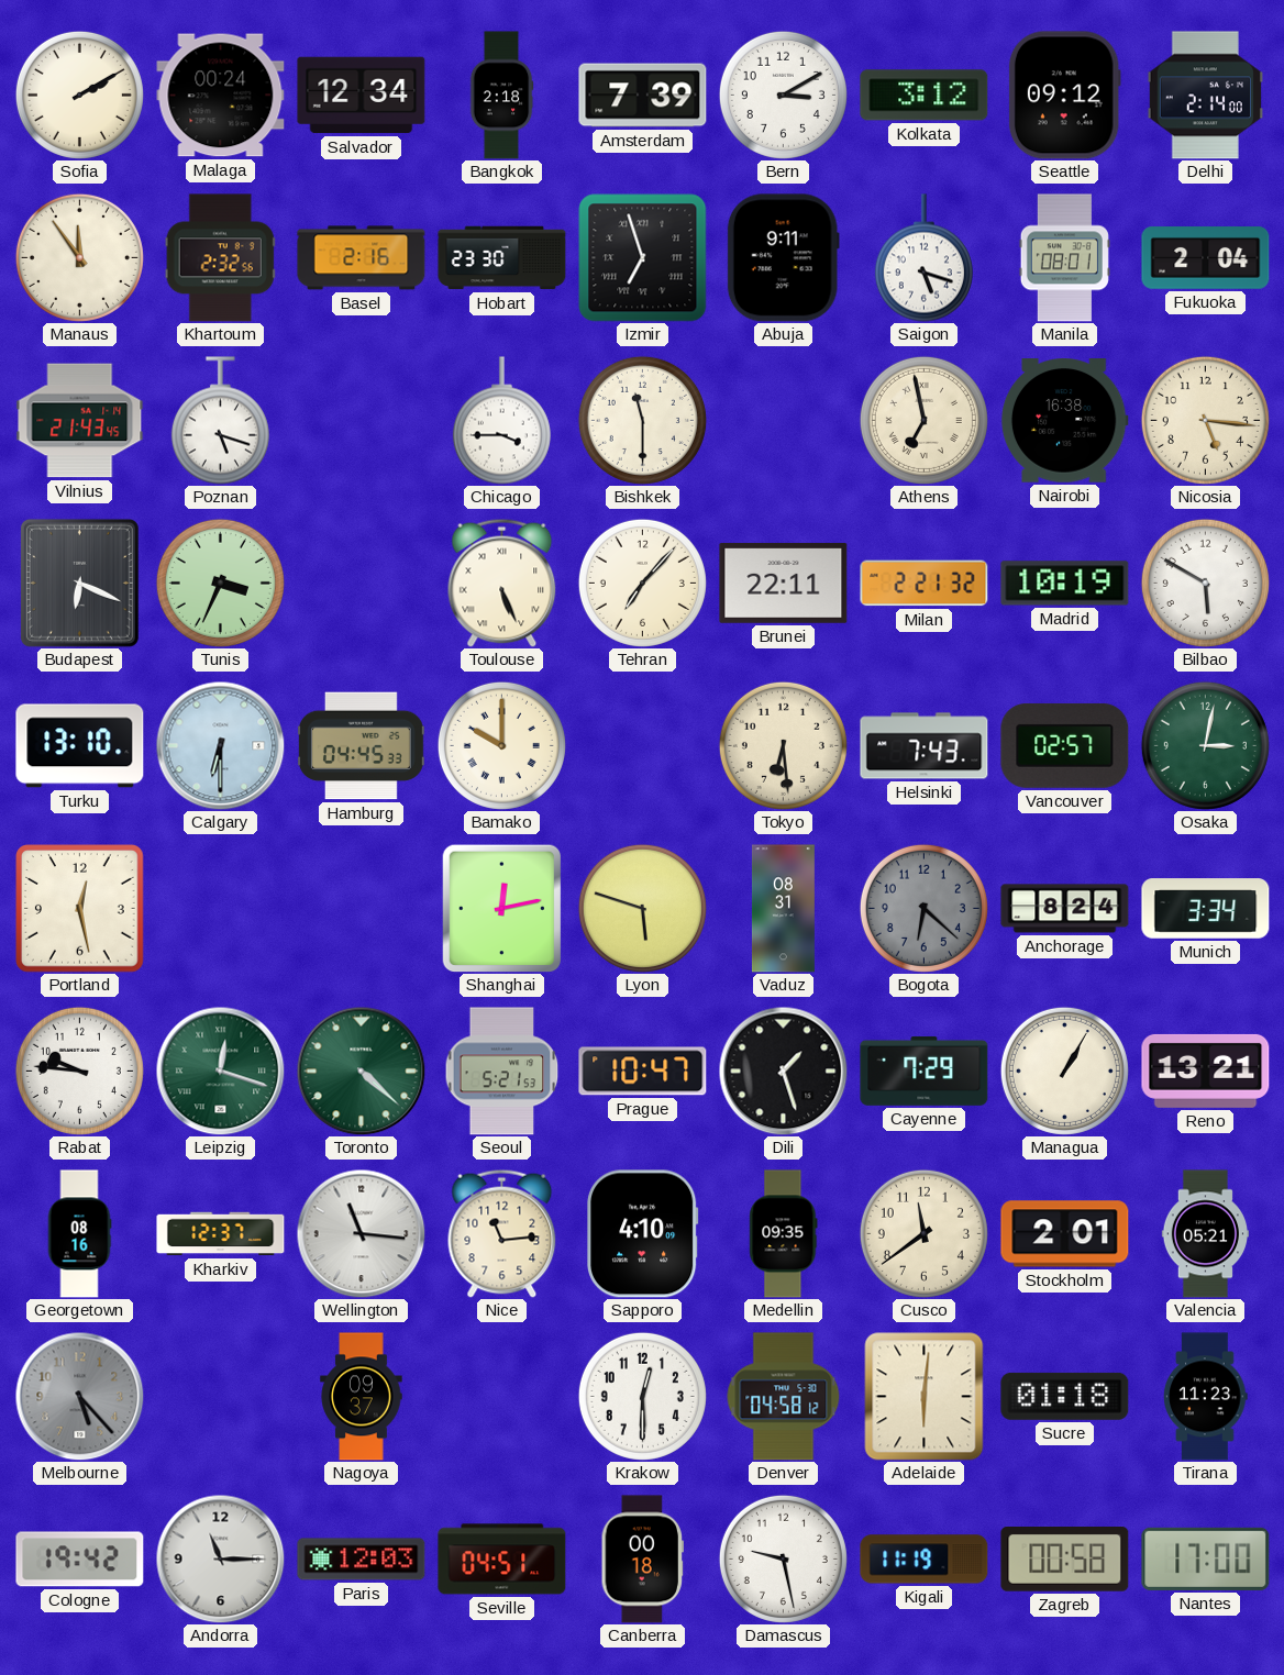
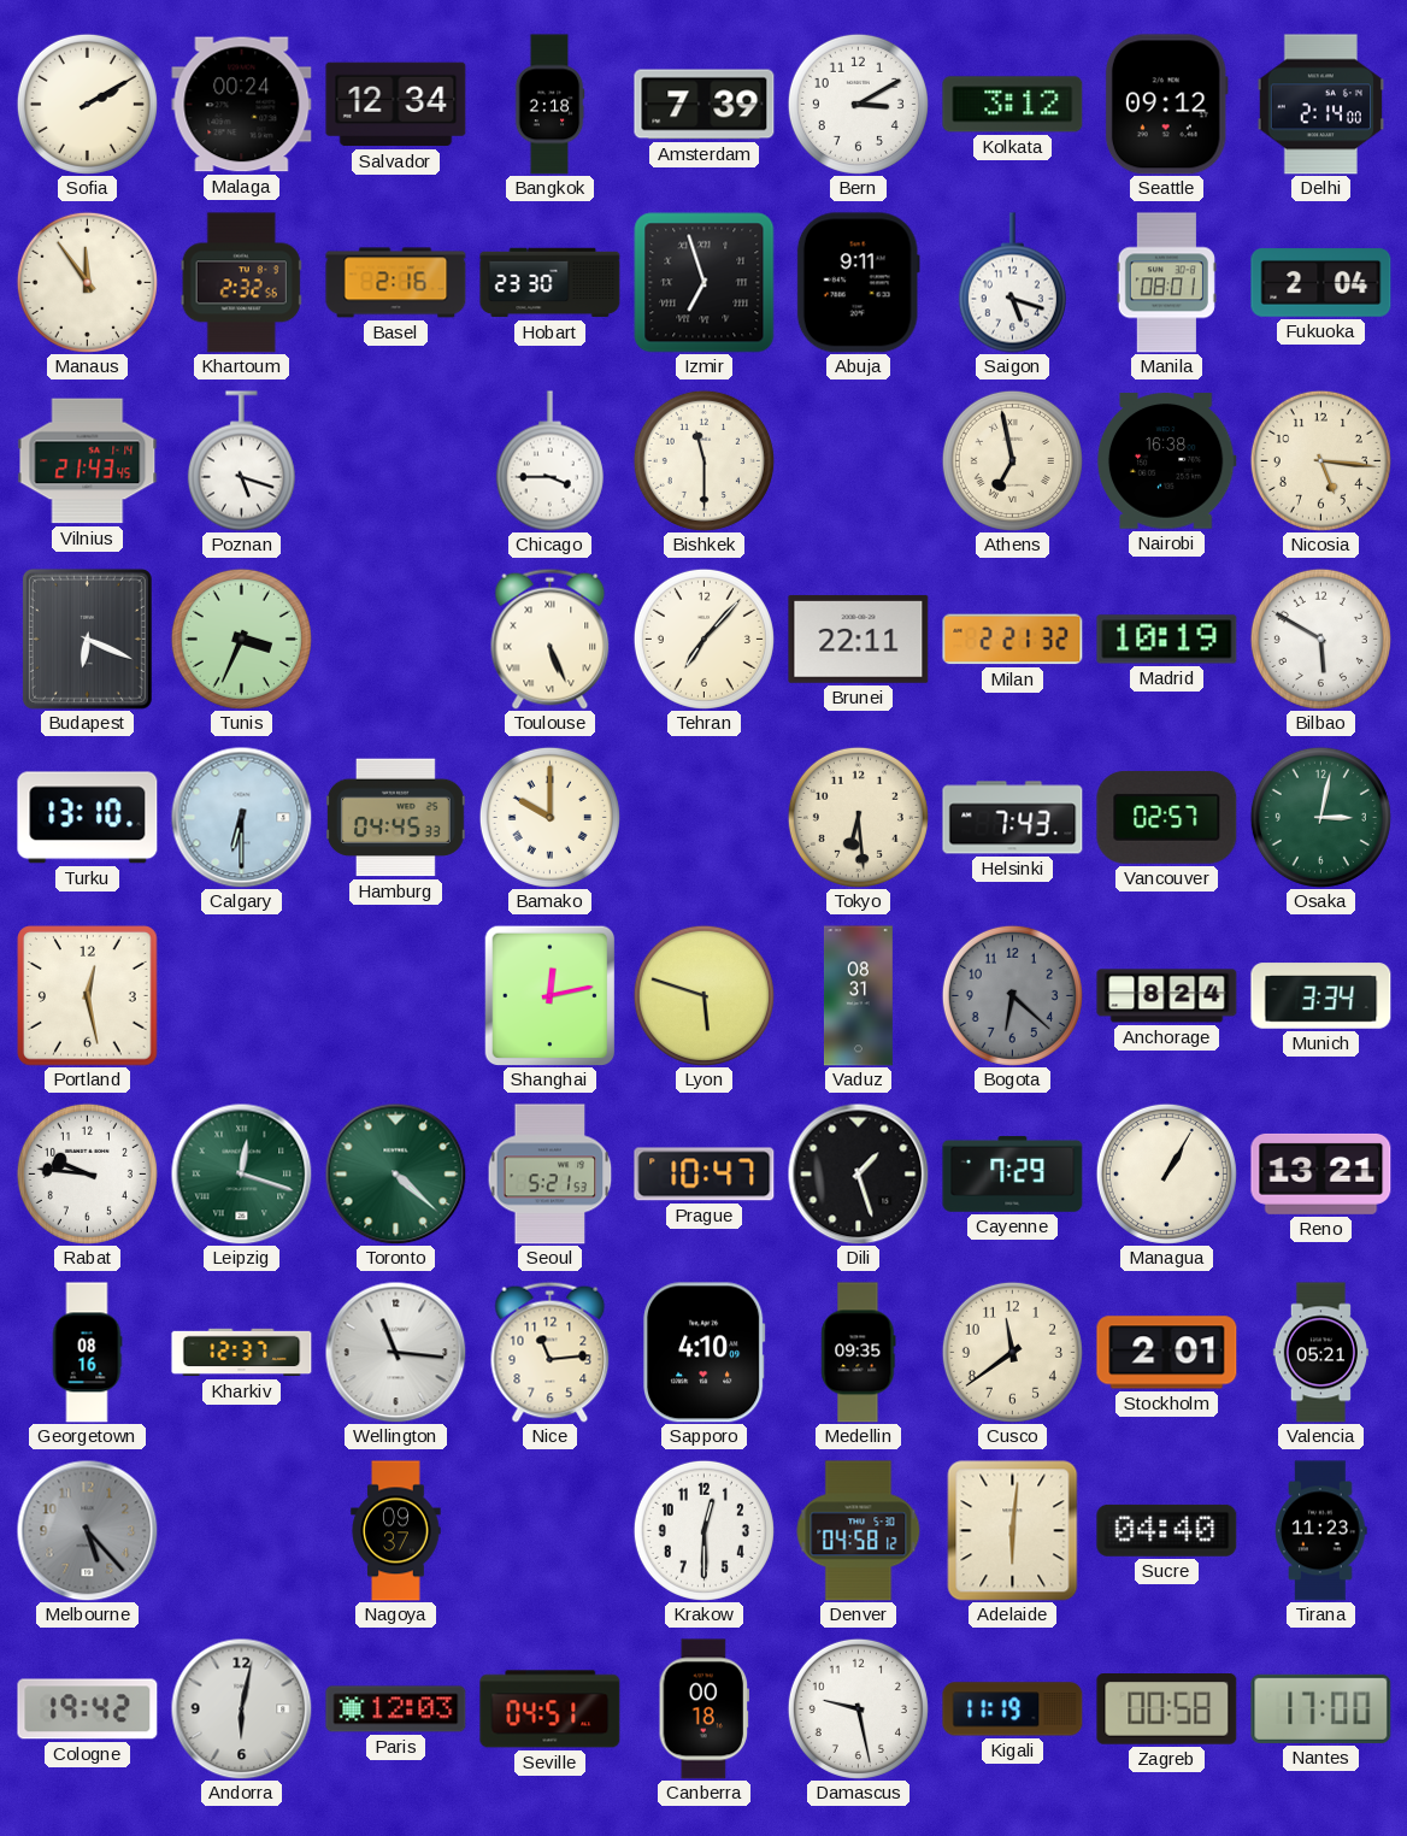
Sucre: 01:18 -> 04:40
Andorra: 11:15 -> 6:02
